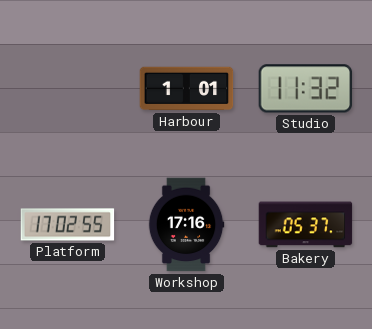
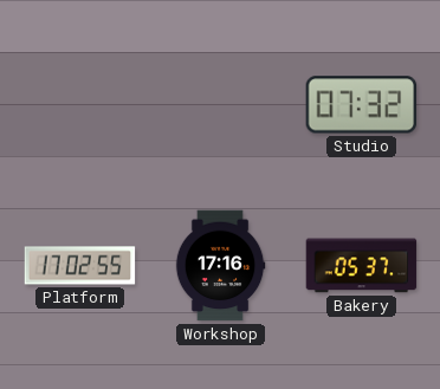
Harbour: 1:01 -> none
Studio: 11:32 -> 07:32
